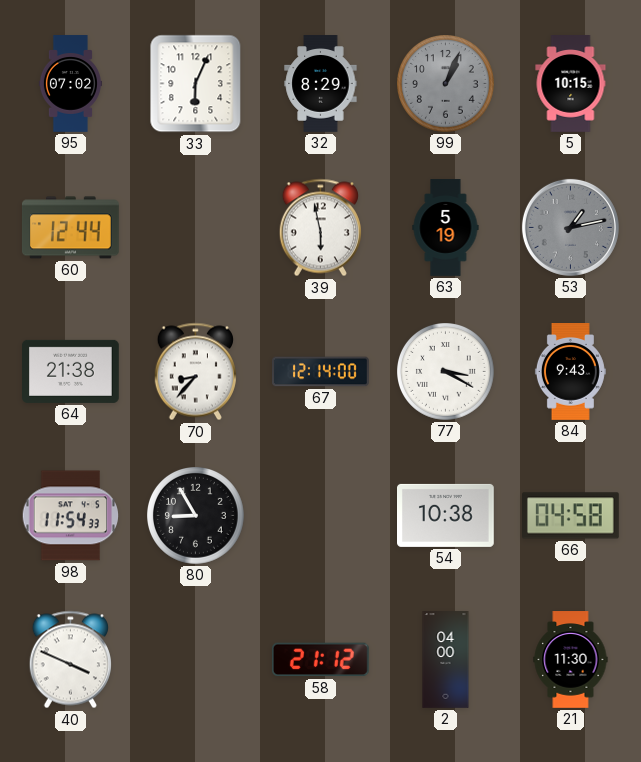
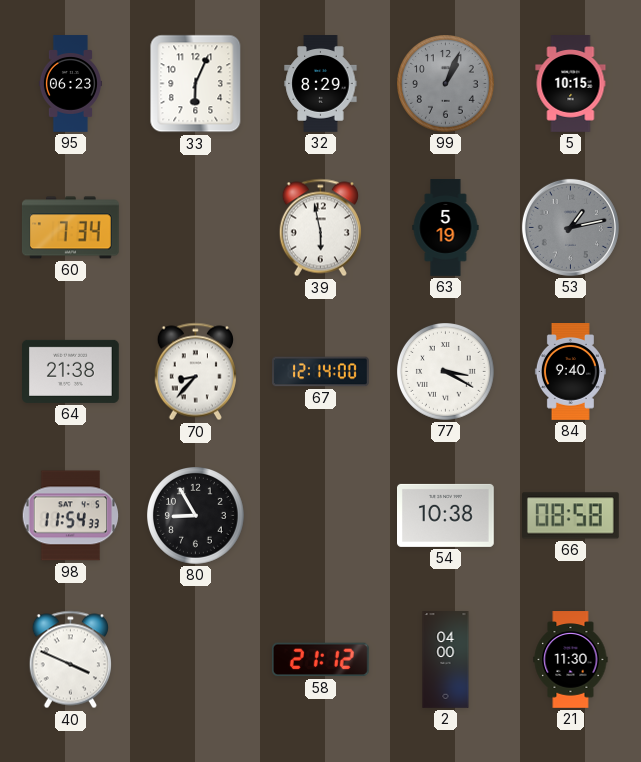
95: 07:02 -> 06:23
60: 12:44 -> 7:34
84: 9:43 -> 9:40
66: 04:58 -> 08:58
